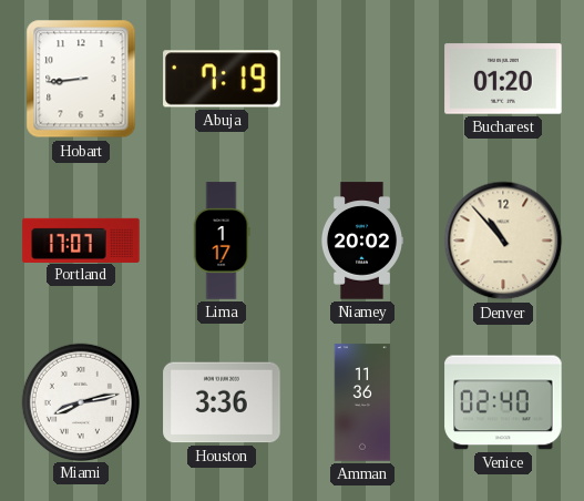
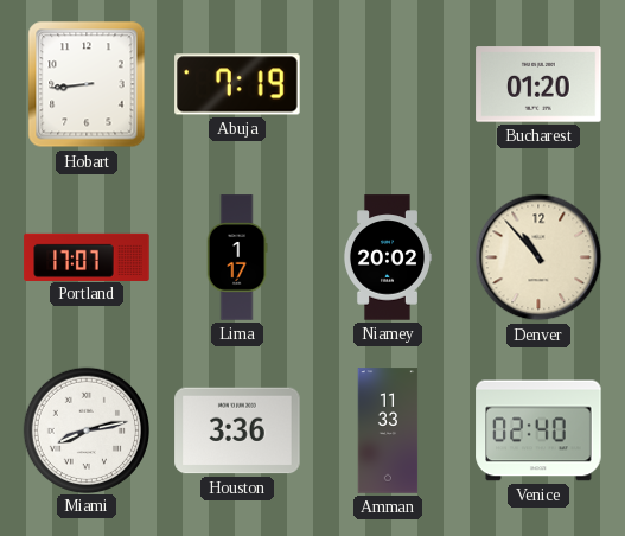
Amman: 11:36 -> 11:33
